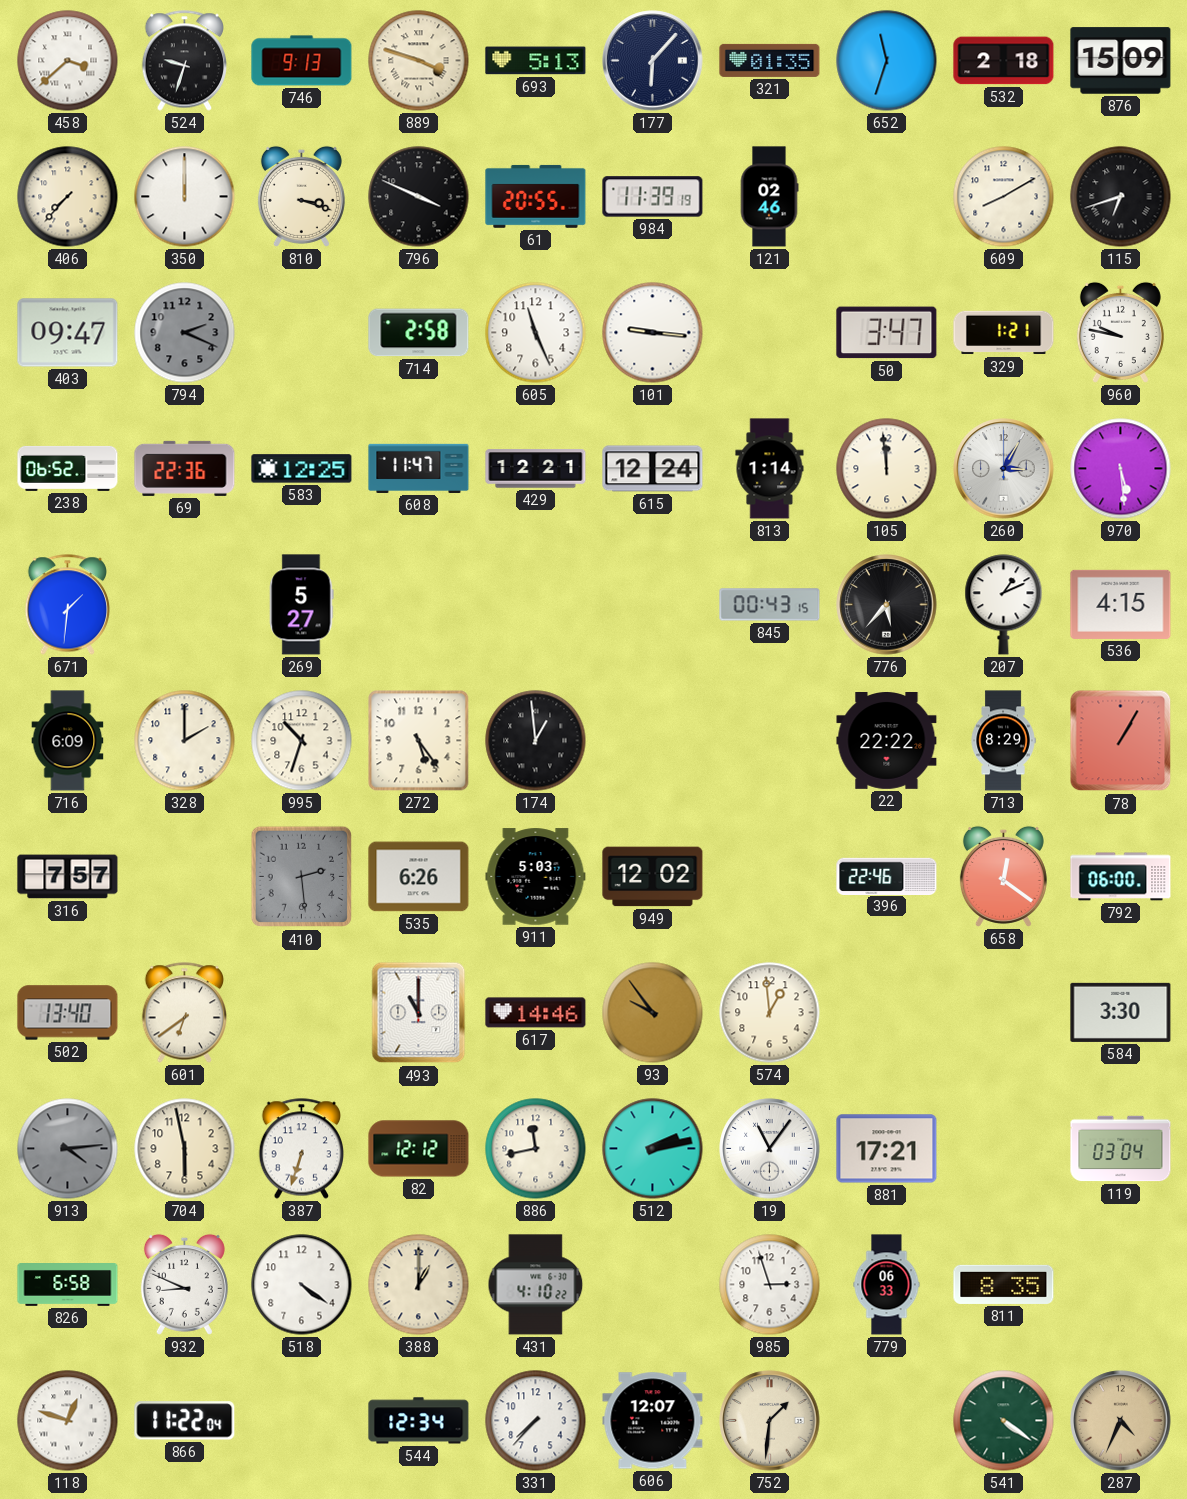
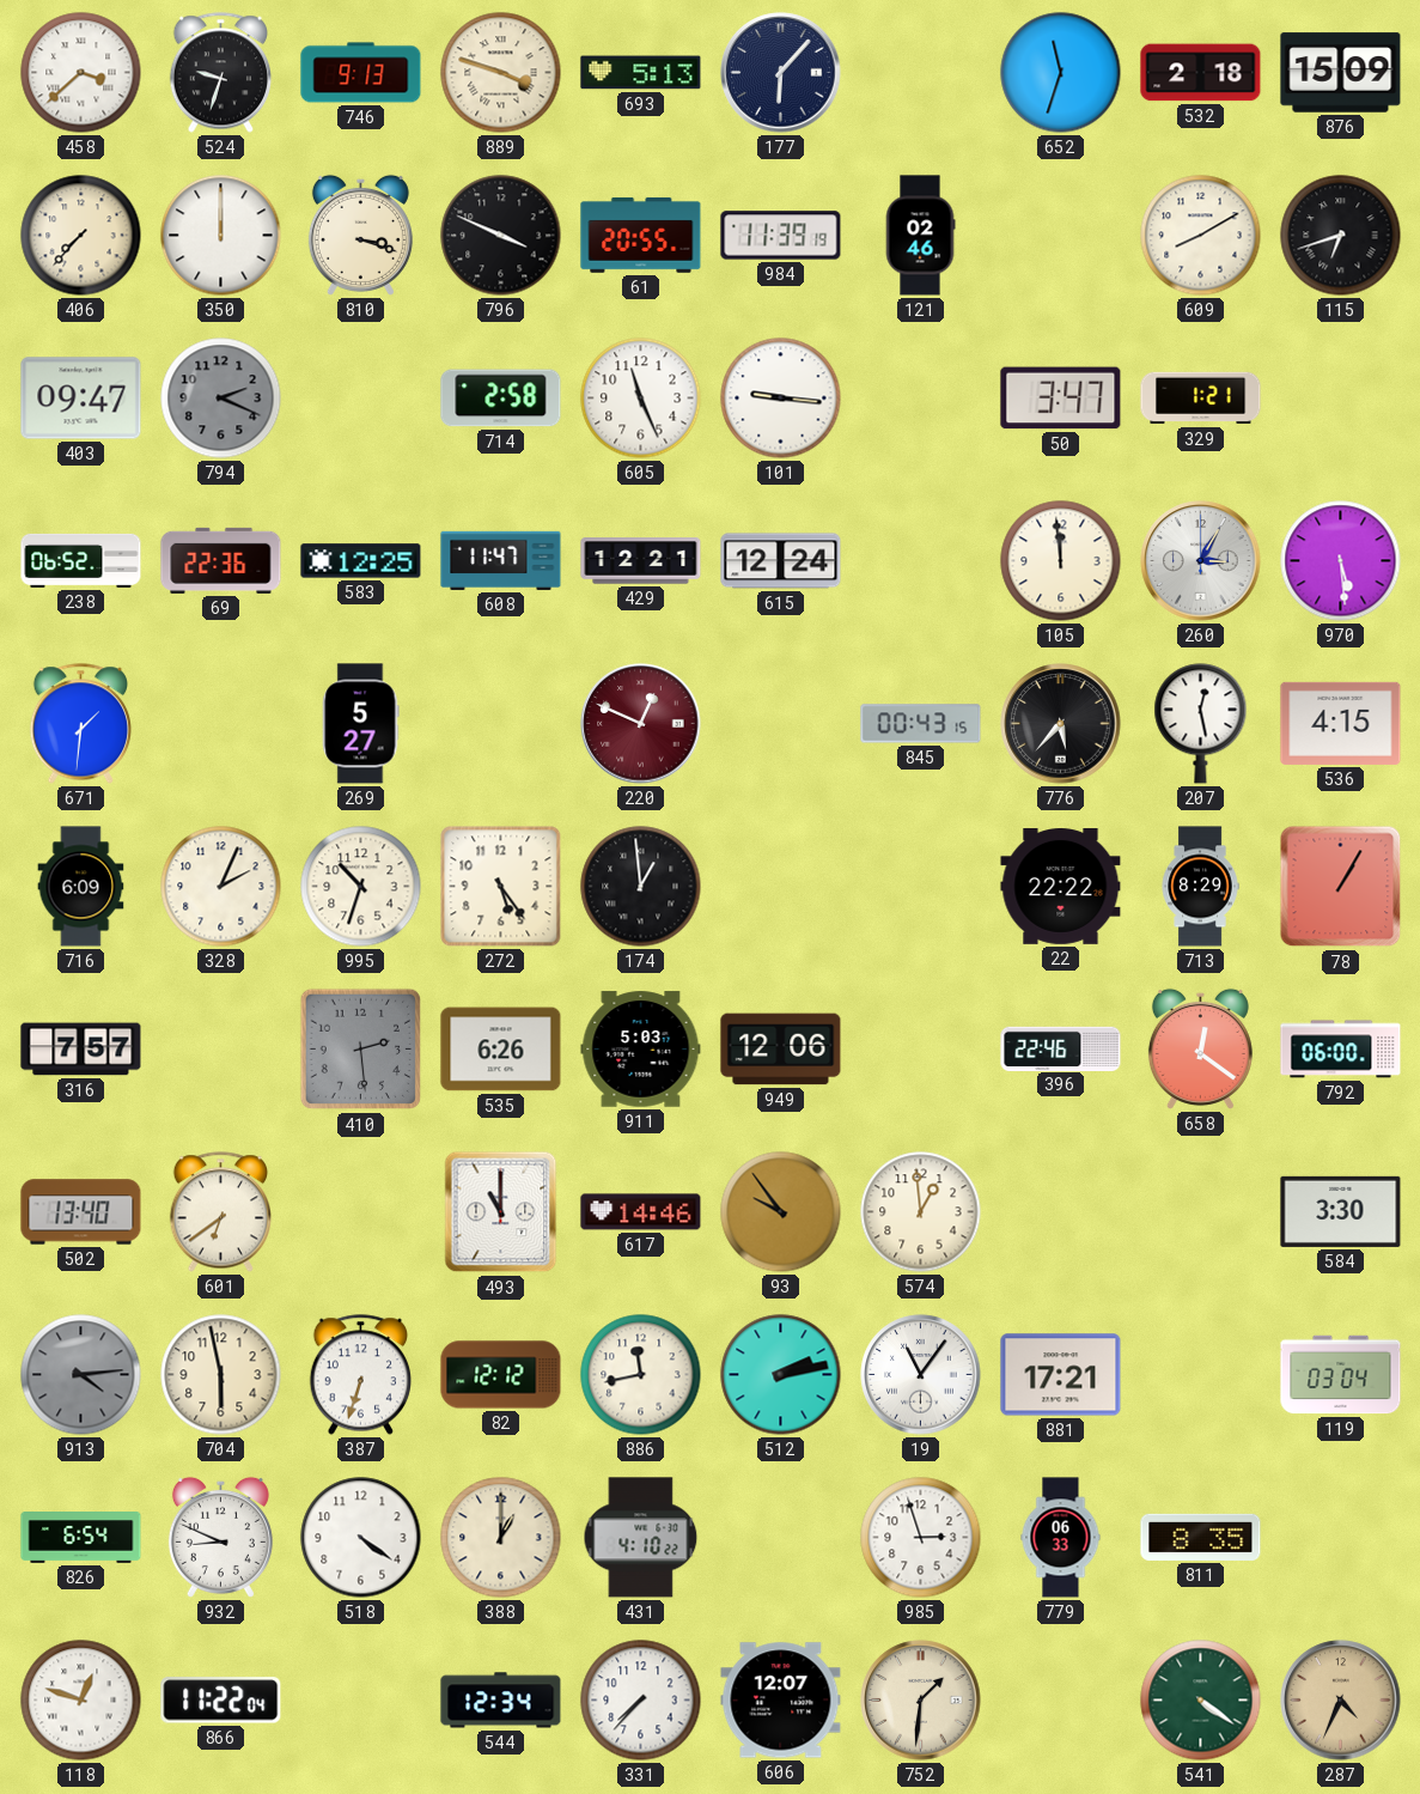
321: 01:35 -> none
960: 9:47 -> none
813: 1:14 -> none
220: none -> 12:49
207: 1:11 -> 12:28
328: 2:00 -> 2:04
949: 12:02 -> 12:06
826: 6:58 -> 6:54
